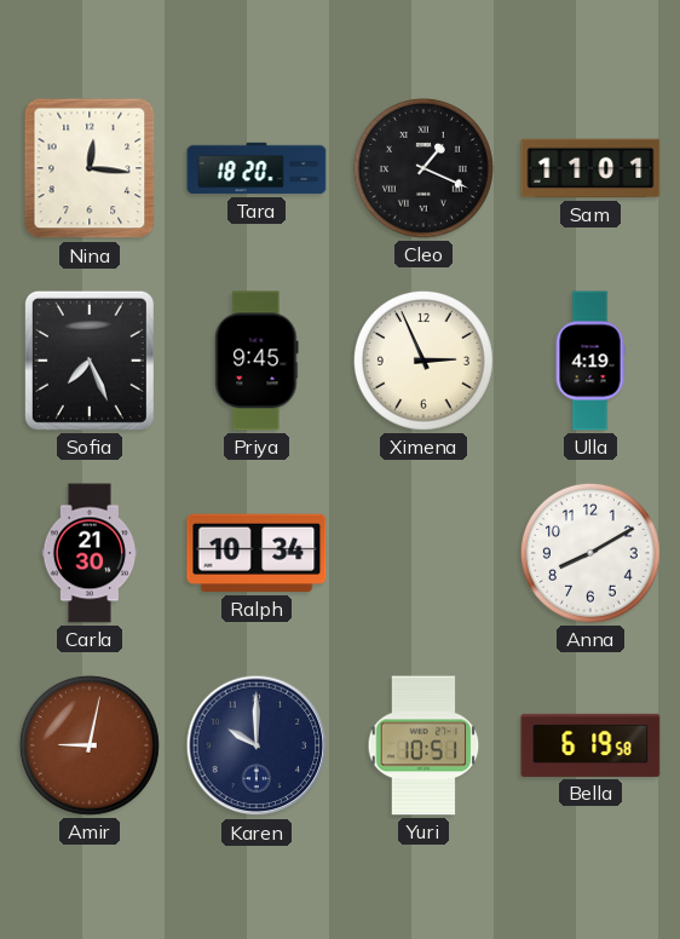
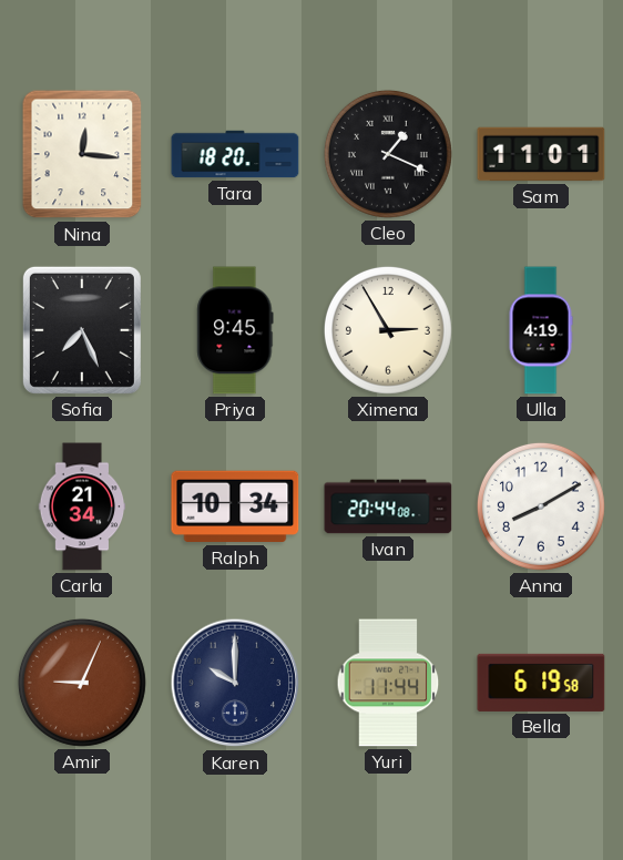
Ximena: 2:56 -> 2:55
Carla: 21:30 -> 21:34
Ivan: none -> 20:44
Amir: 9:02 -> 9:04
Yuri: 10:51 -> 11:44
